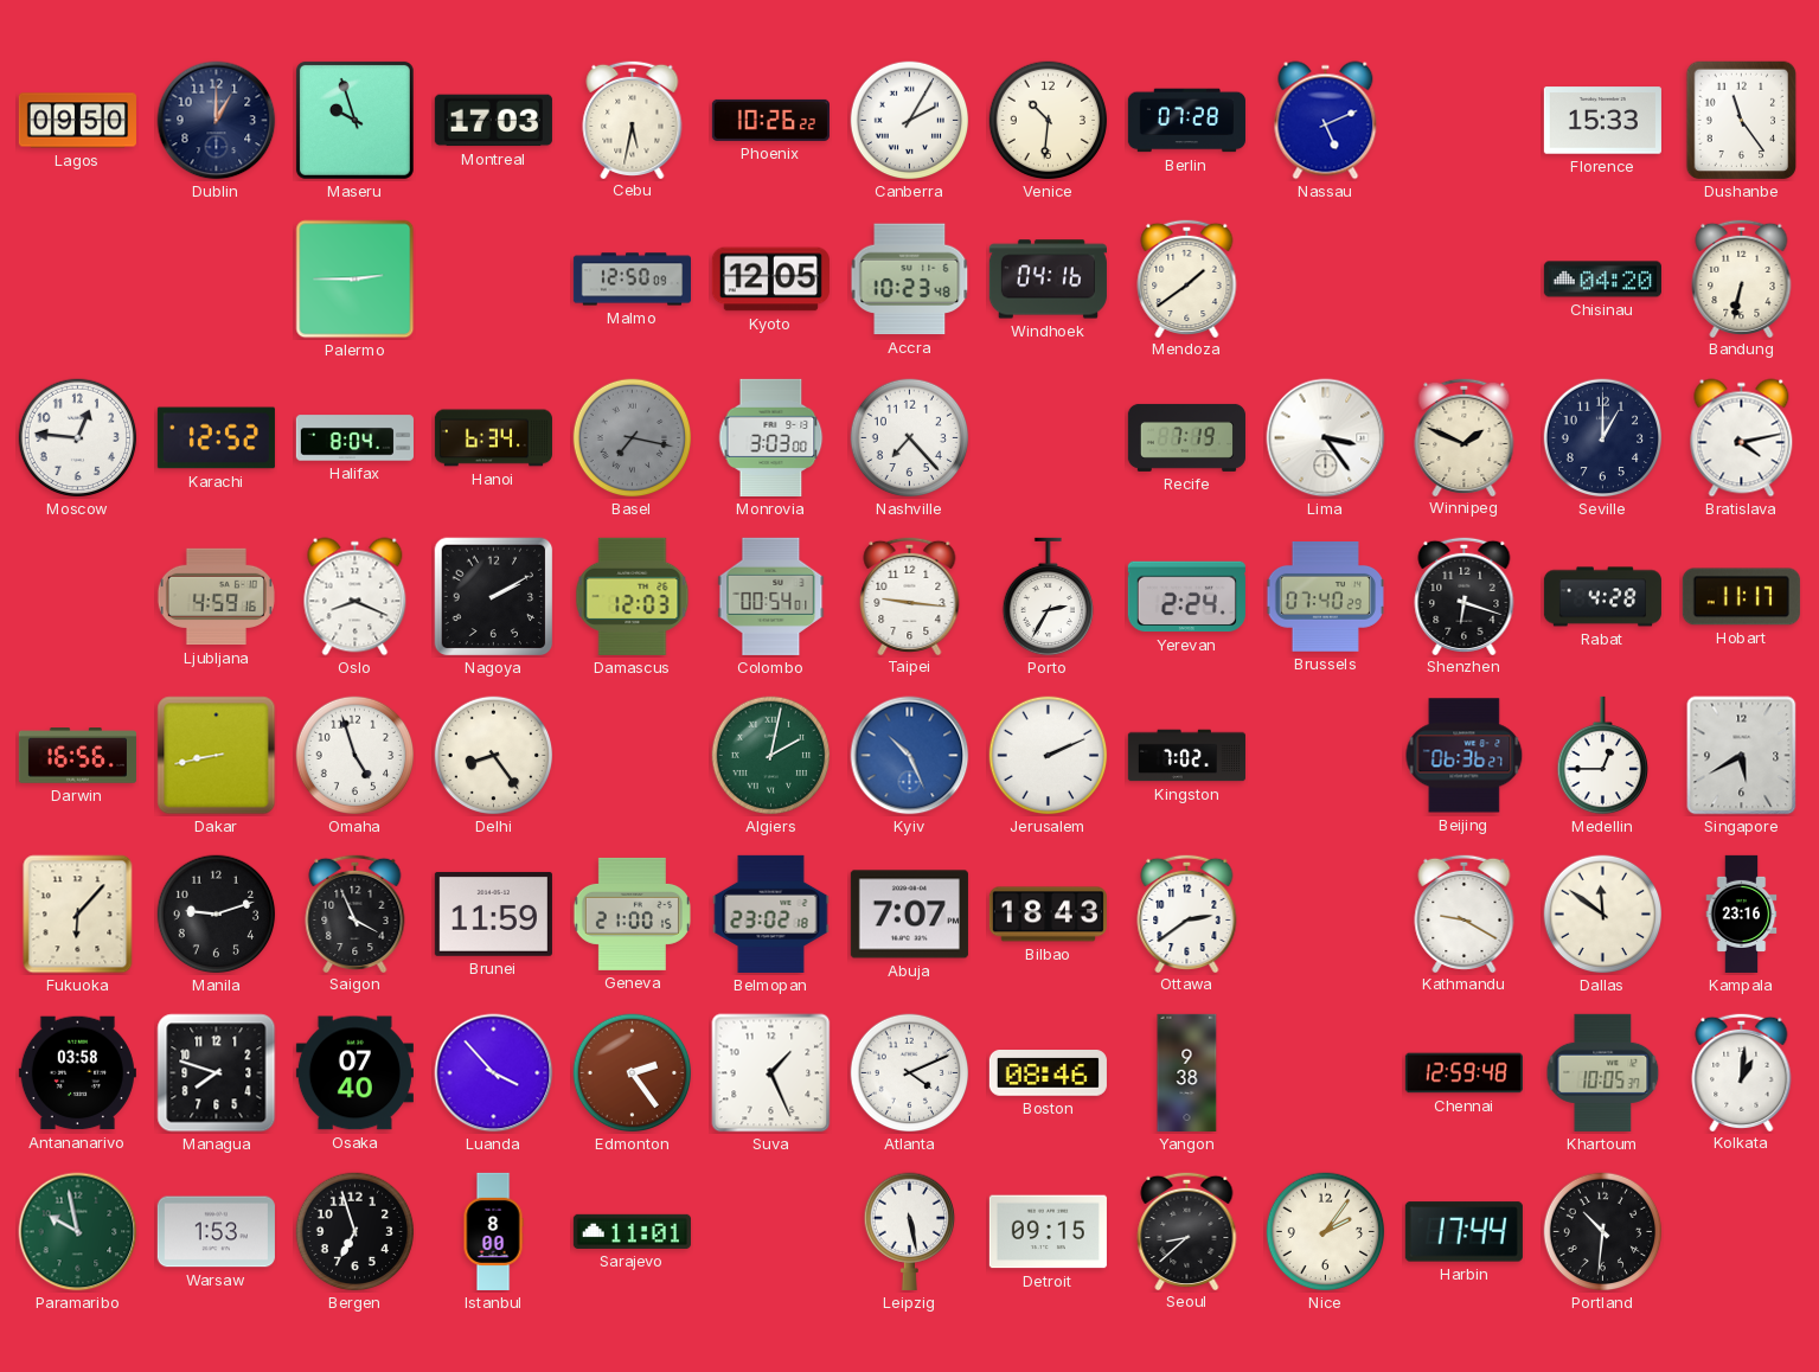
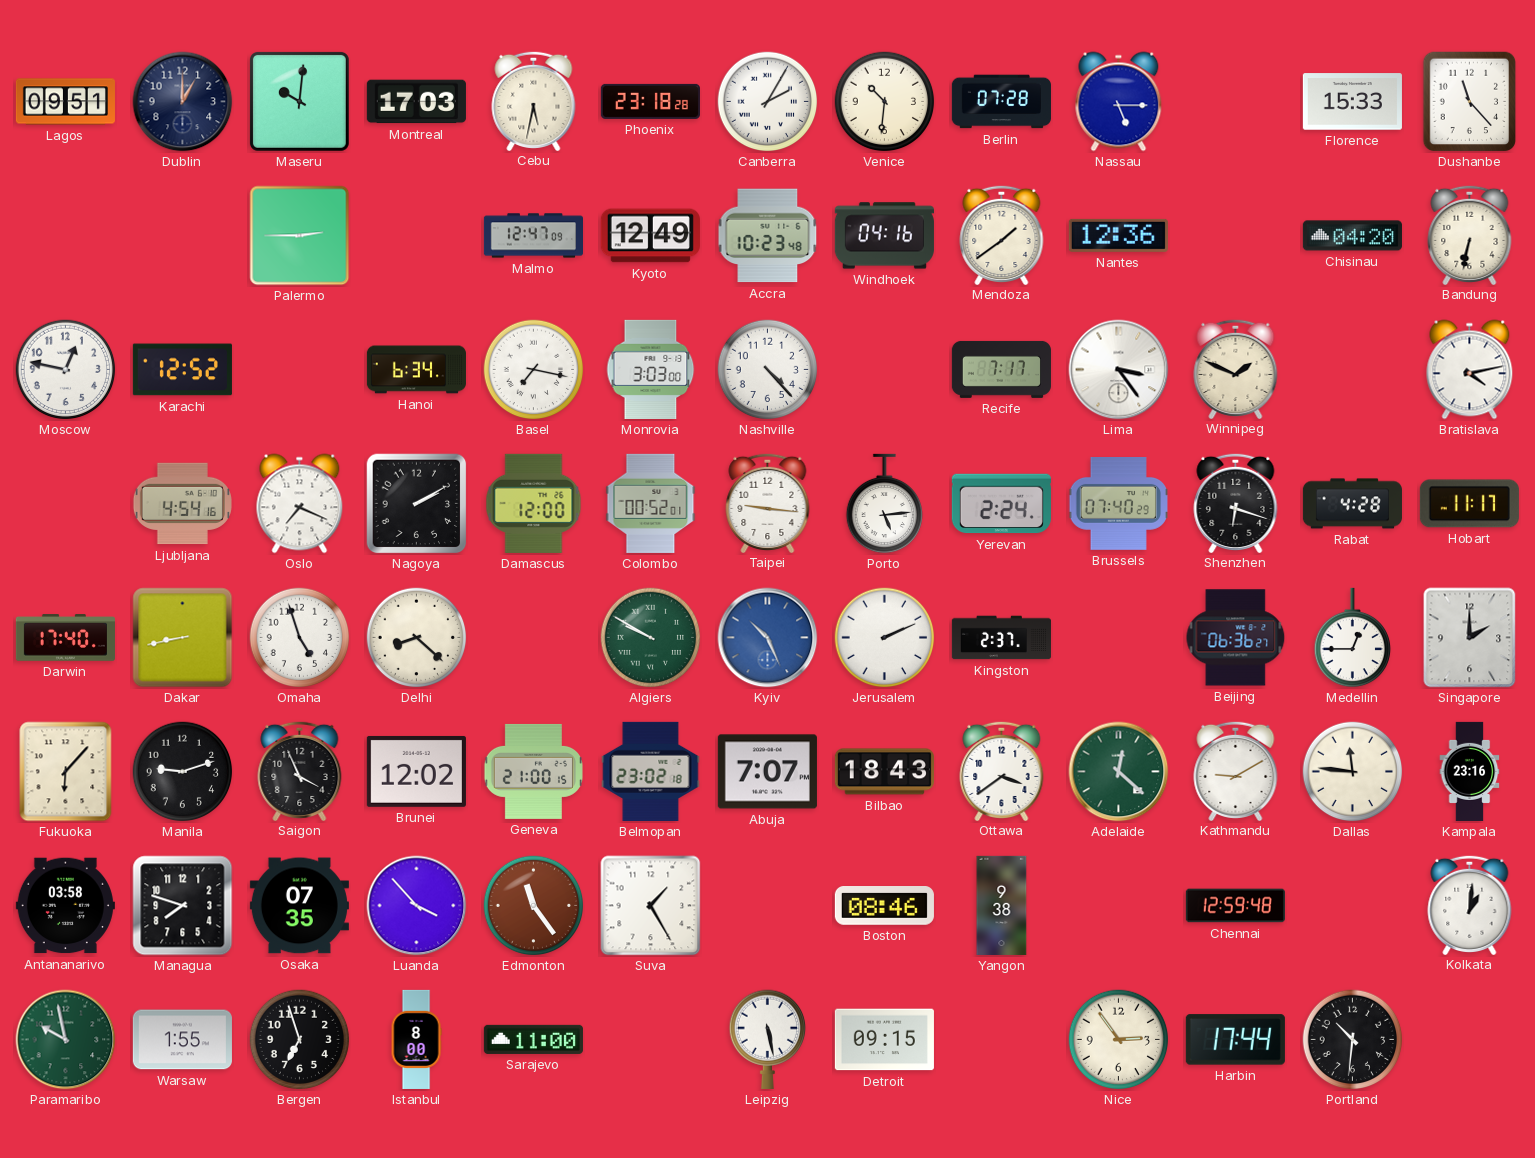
Lagos: 09:50 -> 09:51
Maseru: 9:57 -> 10:01
Phoenix: 10:26 -> 23:18
Nassau: 5:11 -> 5:15
Dushanbe: 11:24 -> 11:23
Malmo: 12:50 -> 12:47
Kyoto: 12:05 -> 12:49
Nantes: none -> 12:36
Moscow: 12:46 -> 12:47
Halifax: 8:04 -> none
Basel dial: grey -> white
Nashville: 7:23 -> 4:23
Recife: 7:19 -> 7:17
Seville: 1:00 -> none
Ljubljana: 4:59 -> 4:54
Oslo: 8:19 -> 7:19
Damascus: 12:03 -> 12:00
Colombo: 00:54 -> 00:52
Porto: 2:35 -> 5:14
Darwin: 16:56 -> 17:40
Delhi: 8:24 -> 8:22
Algiers: 2:02 -> 9:50
Kingston: 7:02 -> 2:37
Singapore: 5:40 -> 2:00
Brunei: 11:59 -> 12:02
Ottawa: 2:39 -> 3:39
Adelaide: none -> 12:22
Kathmandu: 9:20 -> 9:10
Dallas: 11:51 -> 11:46
Osaka: 07:40 -> 07:35
Edmonton: 2:24 -> 11:24
Suva: 1:26 -> 1:25
Atlanta: 4:11 -> none
Khartoum: 10:05 -> none
Warsaw: 1:53 -> 1:55
Sarajevo: 11:01 -> 11:00
Seoul: 8:38 -> none
Nice: 2:06 -> 2:54
